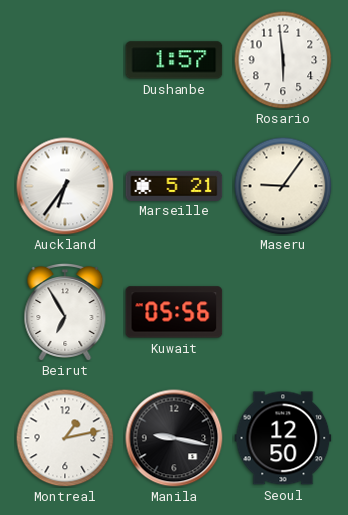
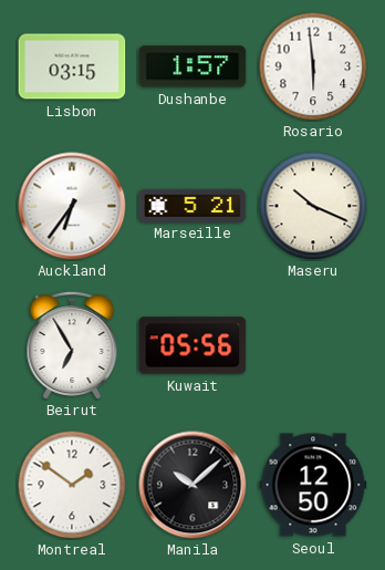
Lisbon: none -> 03:15
Maseru: 9:06 -> 10:19
Montreal: 1:13 -> 1:51
Manila: 9:17 -> 10:08
